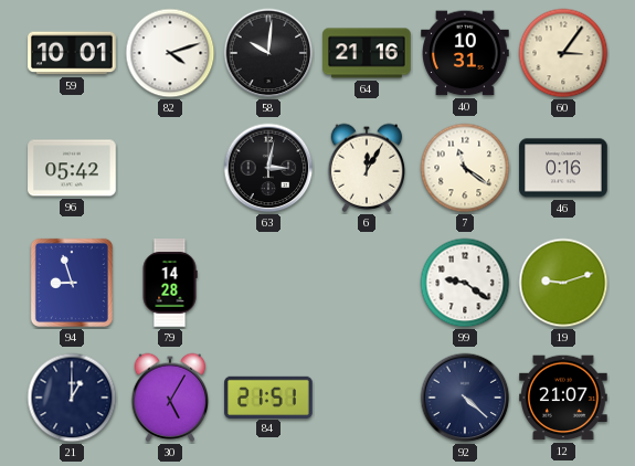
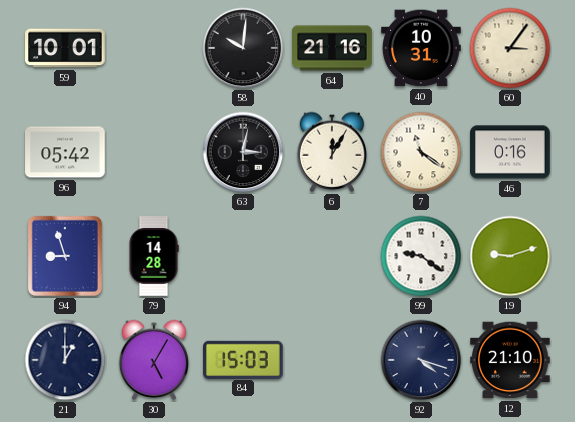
82: 4:12 -> none
84: 21:51 -> 15:03
92: 4:22 -> 4:18
12: 21:07 -> 21:10
